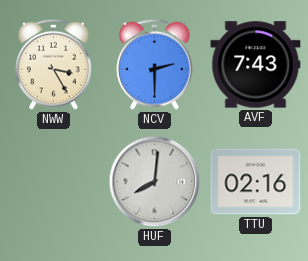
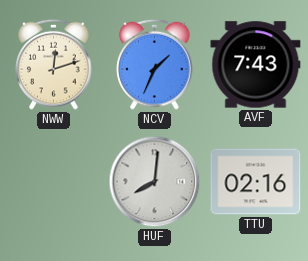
NWW: 3:25 -> 12:12
NCV: 2:30 -> 1:34
